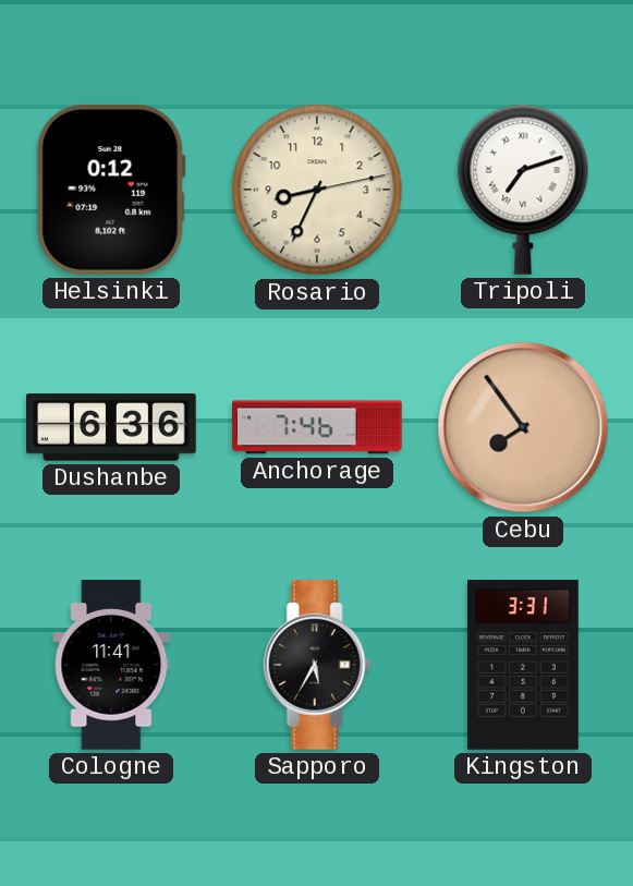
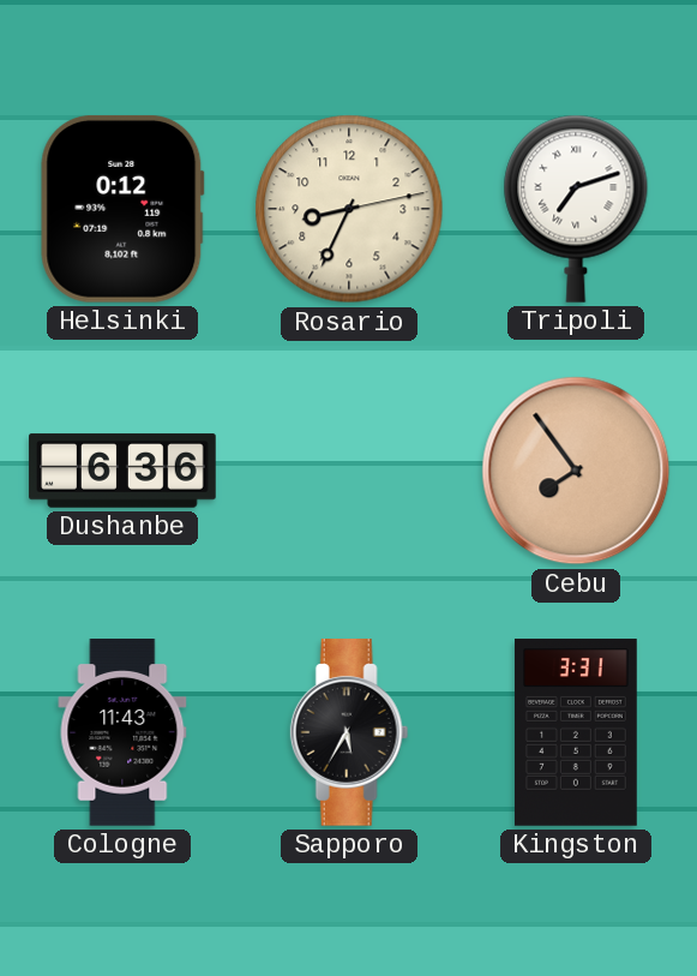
Anchorage: 7:46 -> none
Cologne: 11:41 -> 11:43
